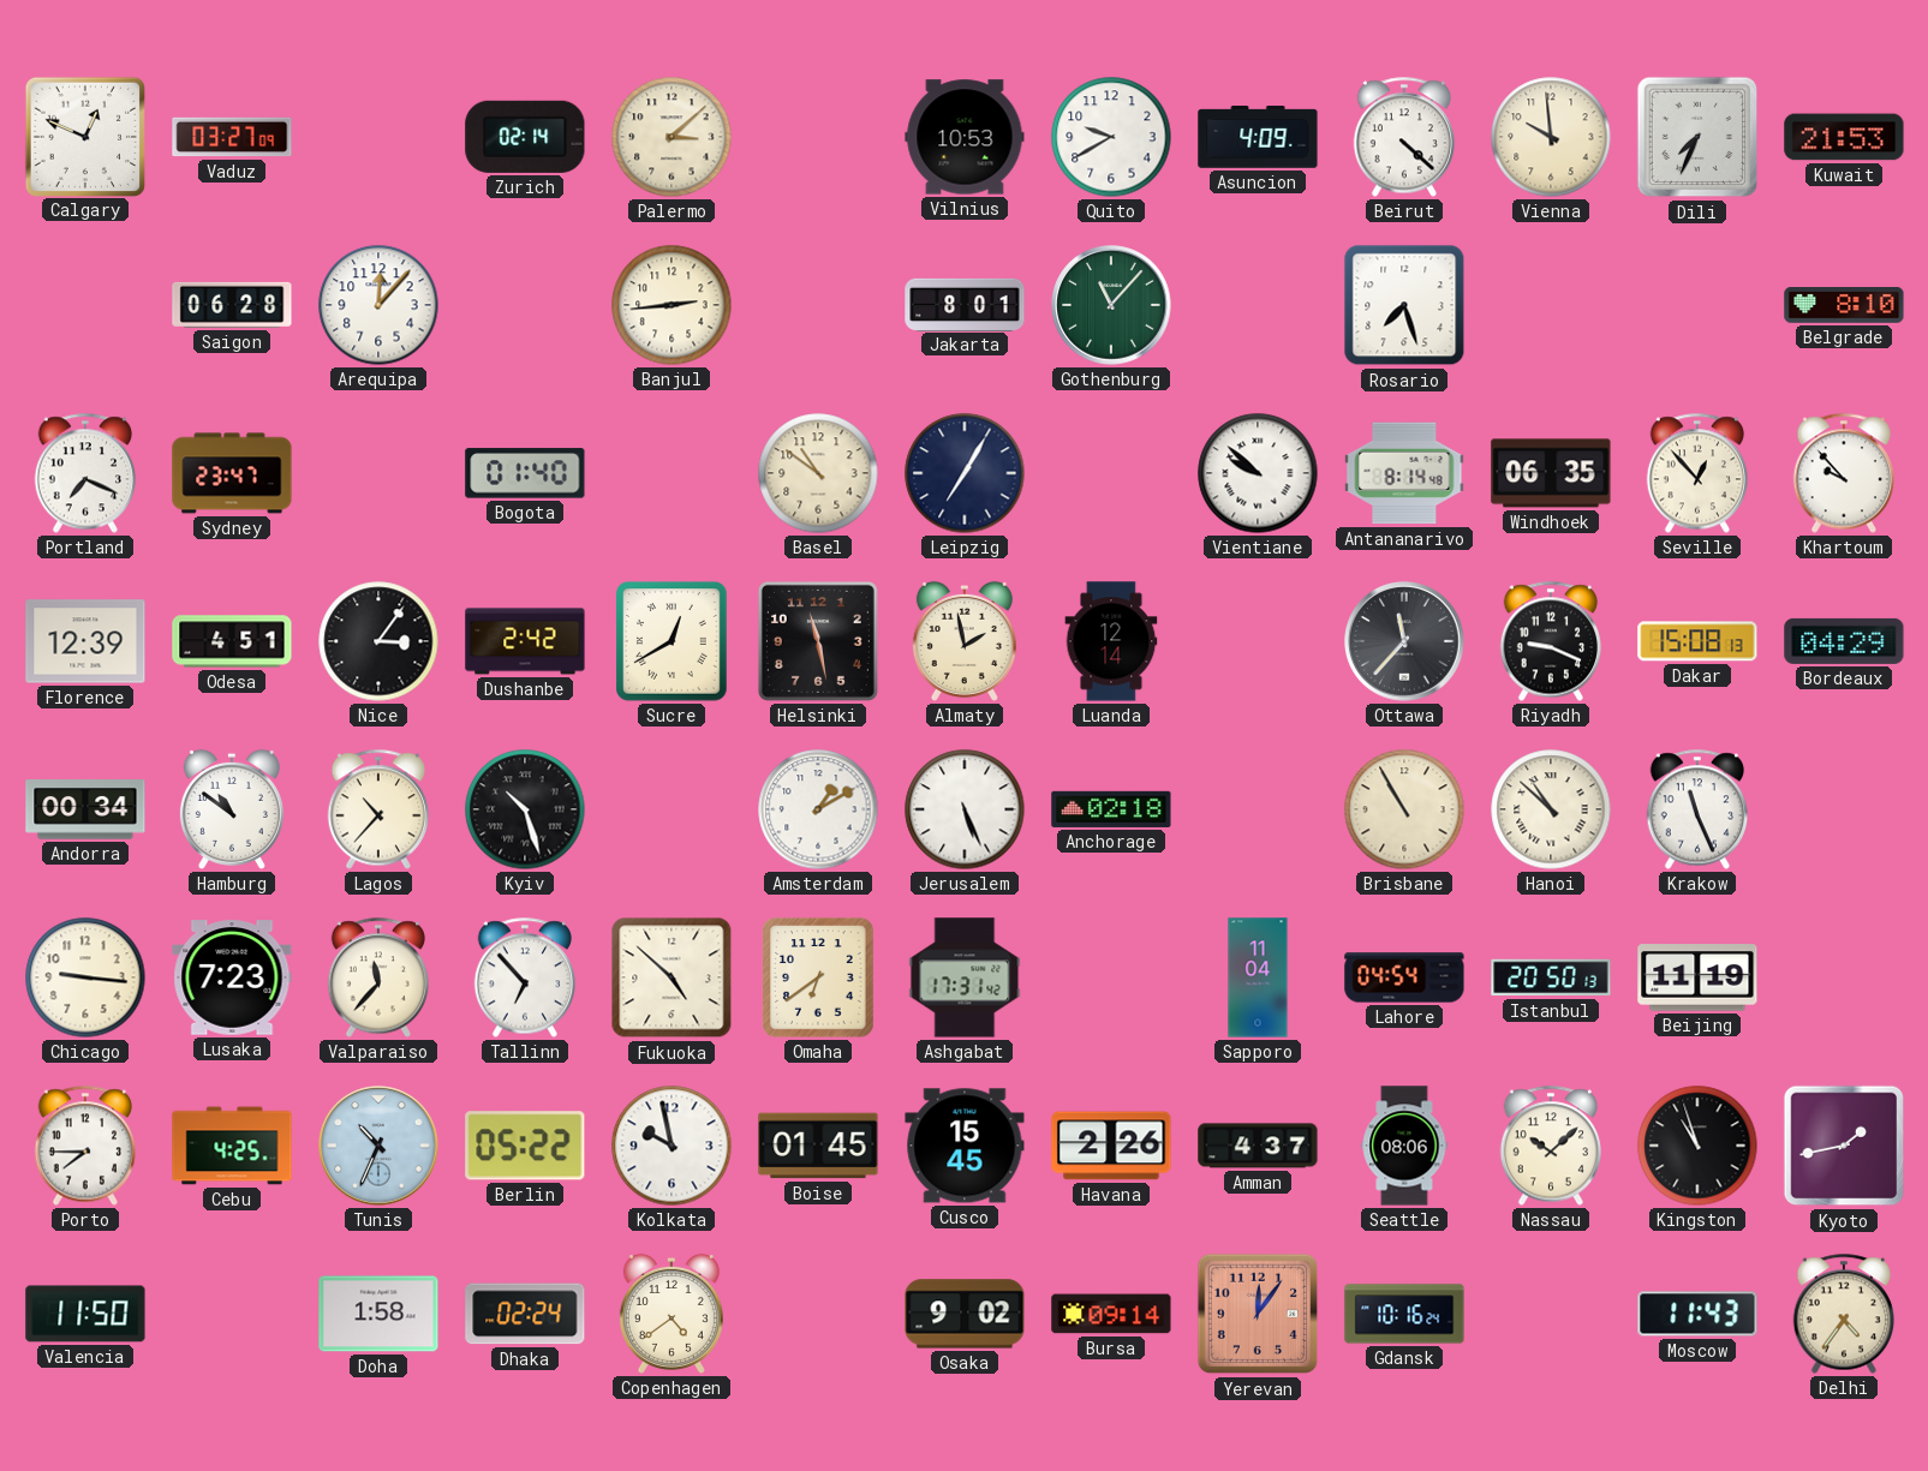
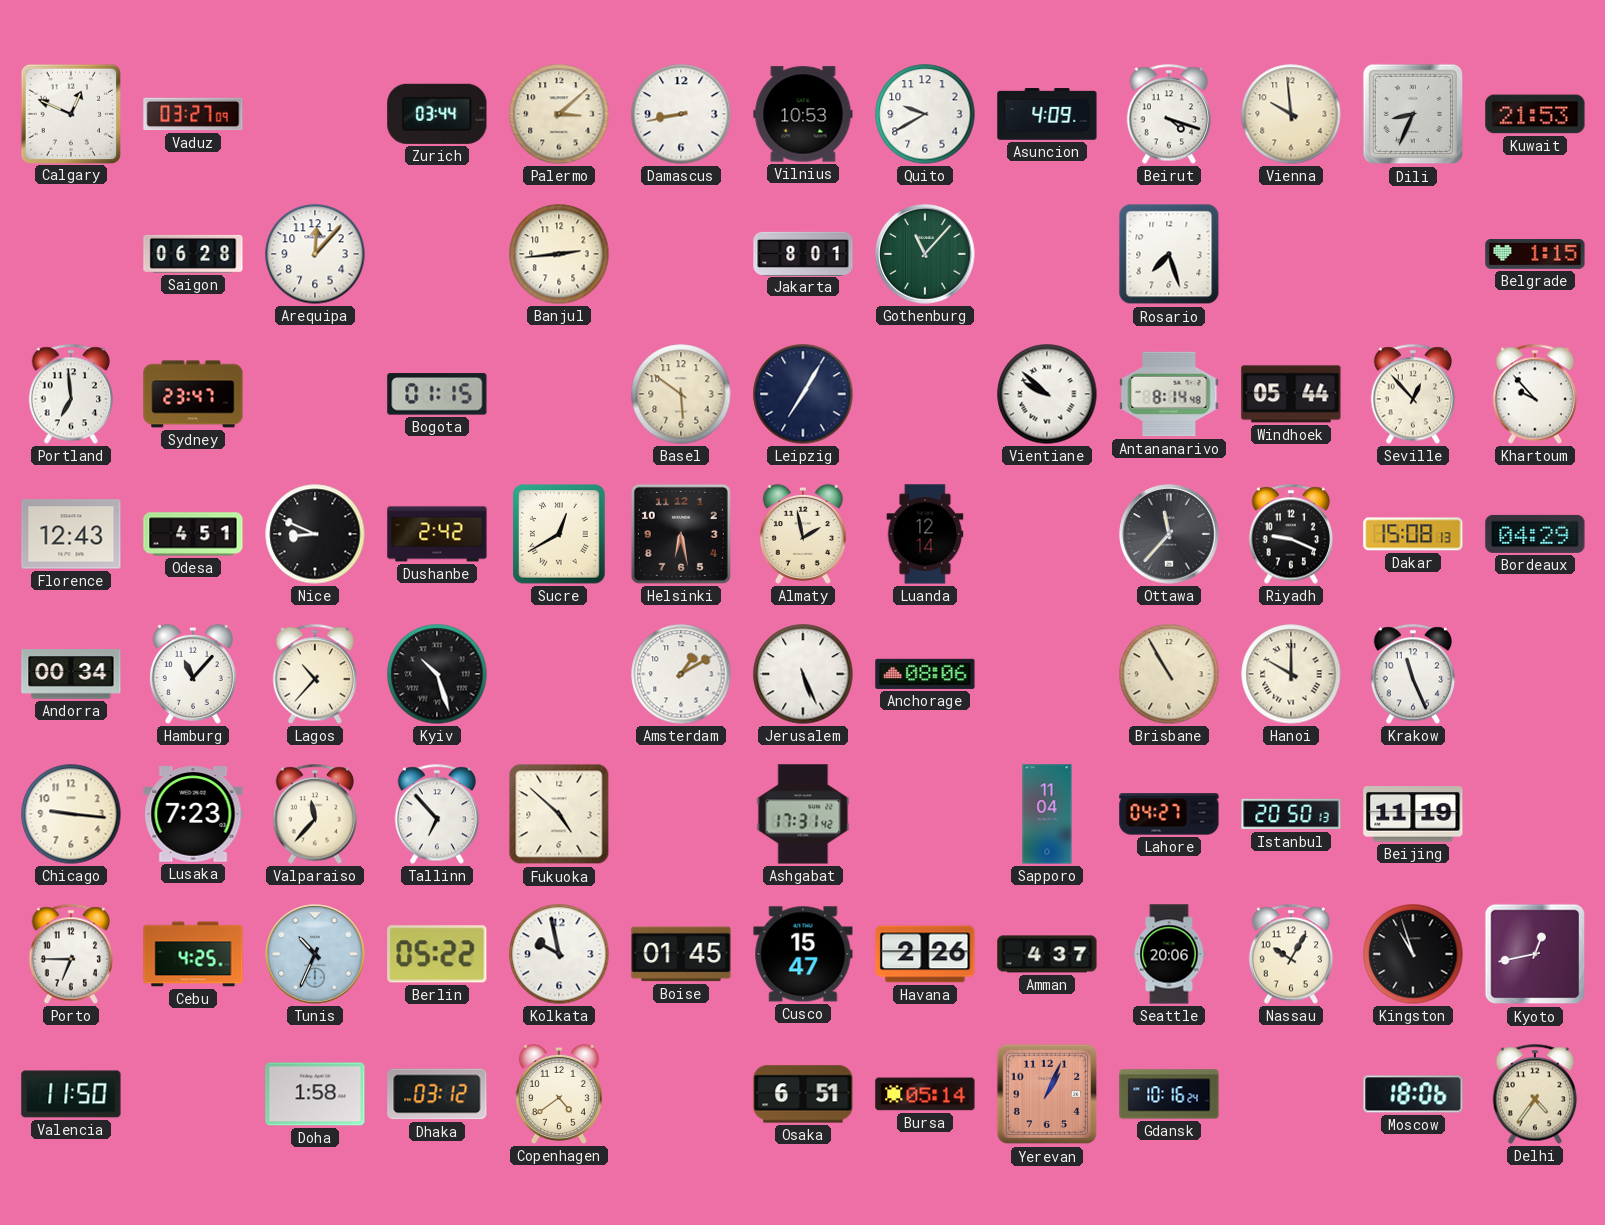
Zurich: 02:14 -> 03:44
Damascus: none -> 8:43
Beirut: 4:22 -> 4:18
Dili: 7:34 -> 8:34
Belgrade: 8:10 -> 1:15
Portland: 7:19 -> 6:59
Bogota: 01:40 -> 01:15
Basel: 10:51 -> 5:51
Windhoek: 06:35 -> 05:44
Florence: 12:39 -> 12:43
Nice: 3:06 -> 8:49
Helsinki: 11:28 -> 6:28
Hamburg: 10:51 -> 11:07
Anchorage: 02:18 -> 08:06
Hanoi: 10:52 -> 10:00
Omaha: 6:39 -> none
Lahore: 04:54 -> 04:27
Porto: 7:45 -> 6:45
Cusco: 15:45 -> 15:47
Seattle: 08:06 -> 20:06
Nassau: 10:08 -> 10:05
Kyoto: 1:43 -> 12:43
Dhaka: 02:24 -> 03:12
Osaka: 9:02 -> 6:51
Bursa: 09:14 -> 05:14
Yerevan: 12:06 -> 1:04
Moscow: 11:43 -> 18:06
